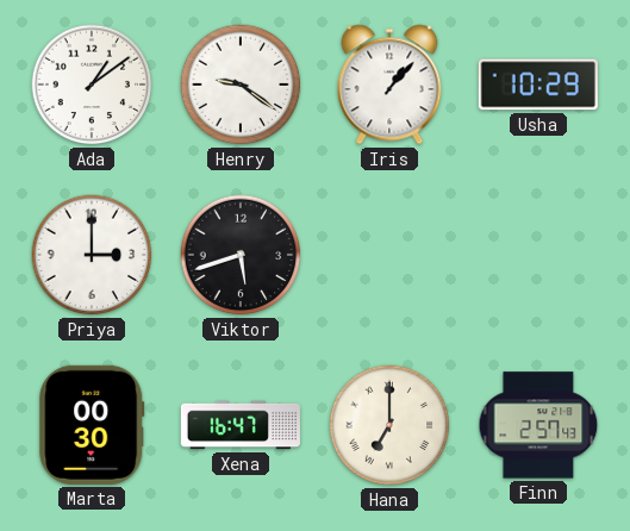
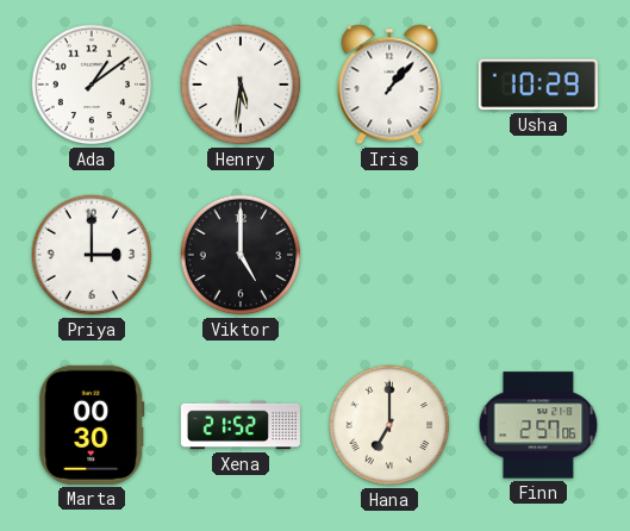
Henry: 9:21 -> 5:31
Viktor: 5:42 -> 5:00
Xena: 16:47 -> 21:52
Finn: 2:57:43 -> 2:57:06
